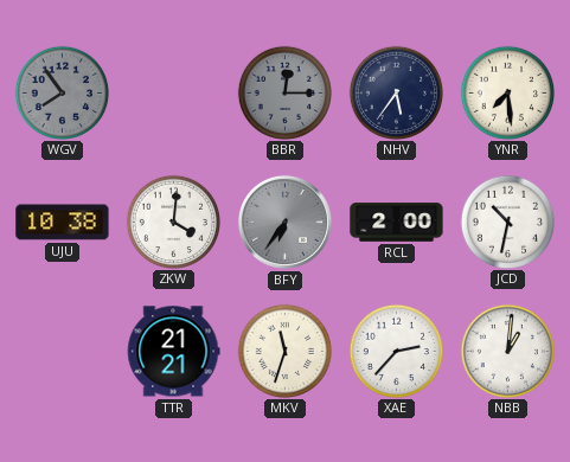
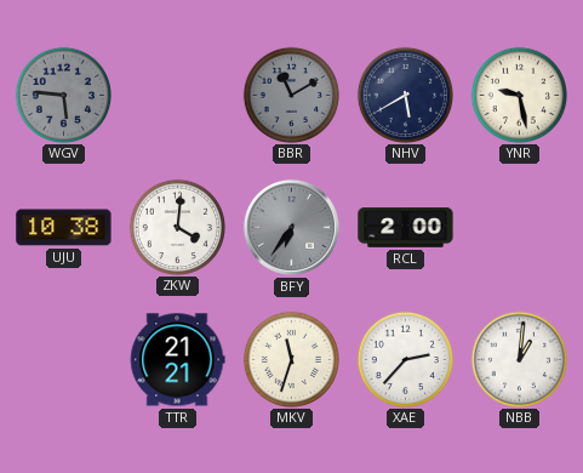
WGV: 7:54 -> 5:46
BBR: 12:15 -> 11:10
NHV: 5:36 -> 5:40
YNR: 7:29 -> 9:28
JCD: 10:32 -> none
